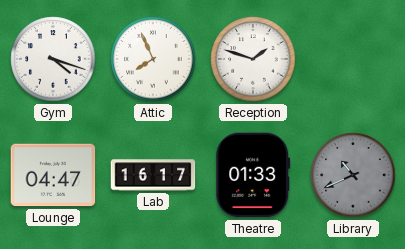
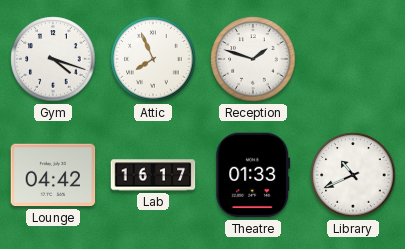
Lounge: 04:47 -> 04:42
Library dial: grey -> white
